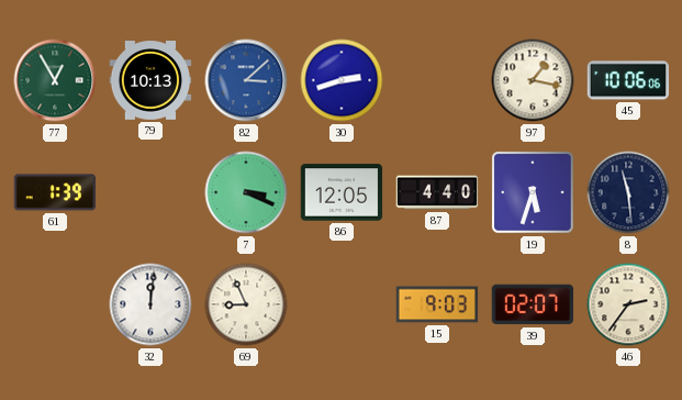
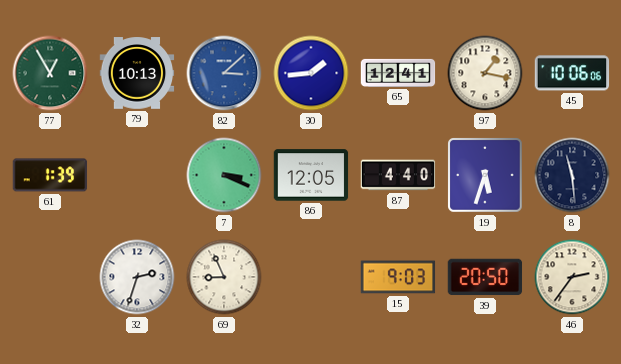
30: 2:42 -> 1:44
65: none -> 12:41
32: 12:01 -> 2:33
39: 02:07 -> 20:50
